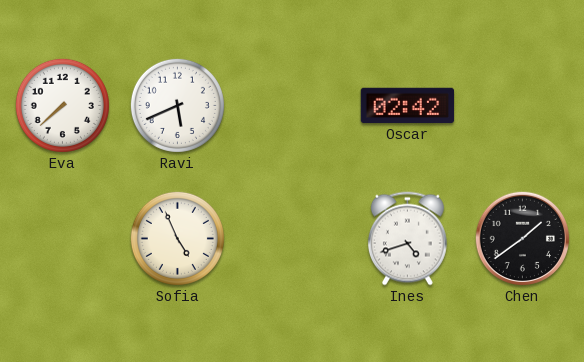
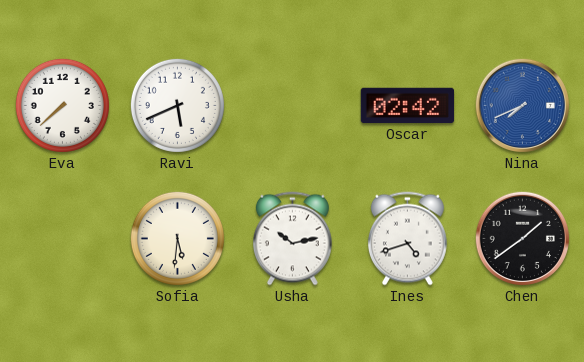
Nina: none -> 7:41
Sofia: 4:56 -> 5:31
Usha: none -> 10:13
